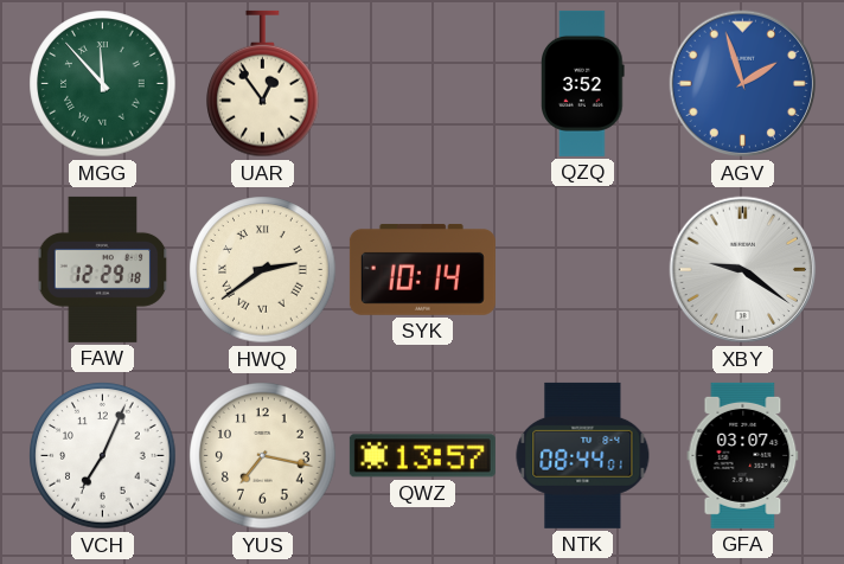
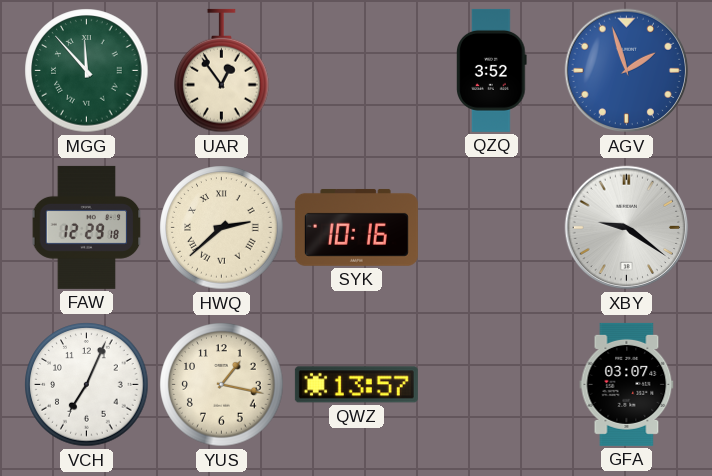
HWQ: 2:39 -> 2:38
SYK: 10:14 -> 10:16
YUS: 7:17 -> 1:17
NTK: 08:44 -> none
